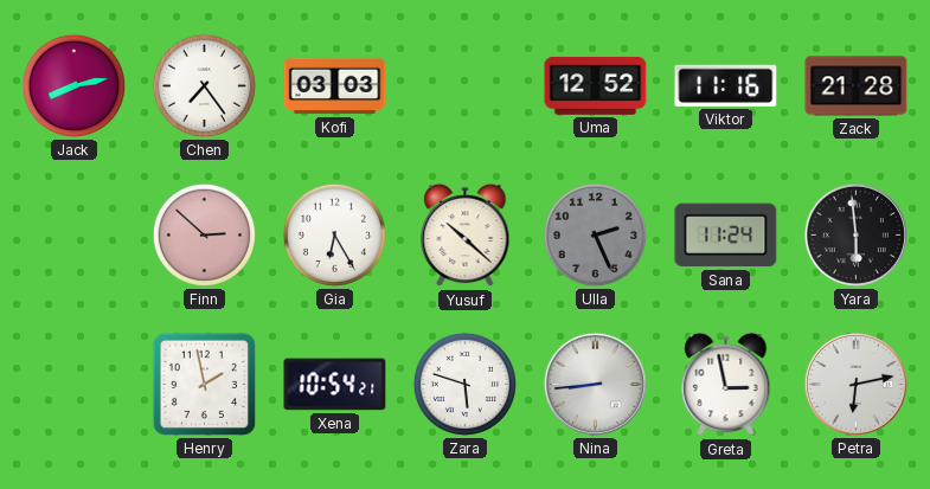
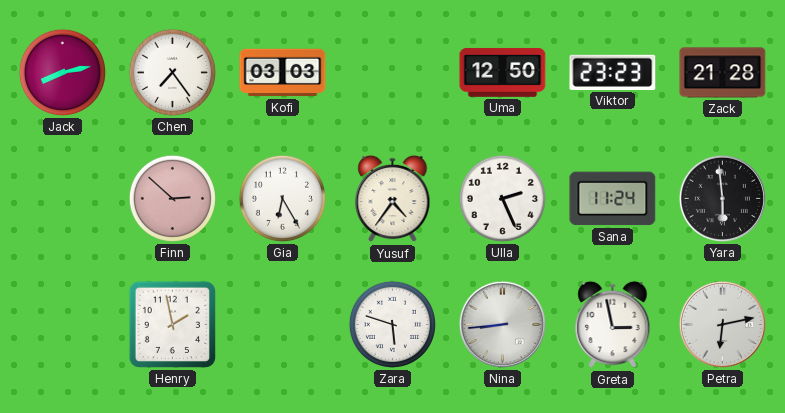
Uma: 12:52 -> 12:50
Viktor: 11:16 -> 23:23
Yusuf: 10:22 -> 4:36
Ulla dial: grey -> white
Xena: 10:54 -> none
